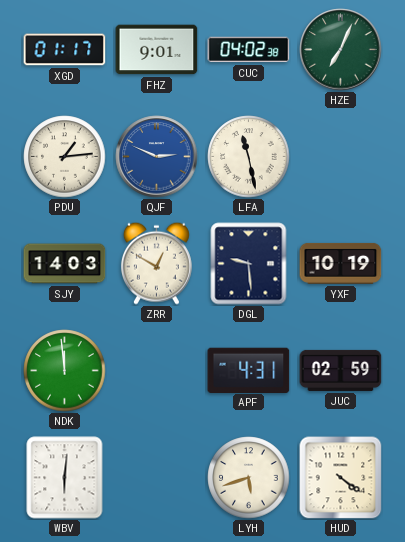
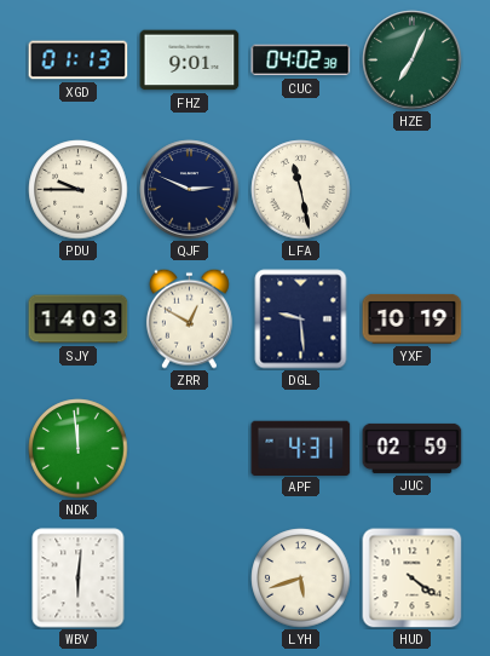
XGD: 01:17 -> 01:13
PDU: 1:14 -> 9:45
QJF dial: blue -> navy
